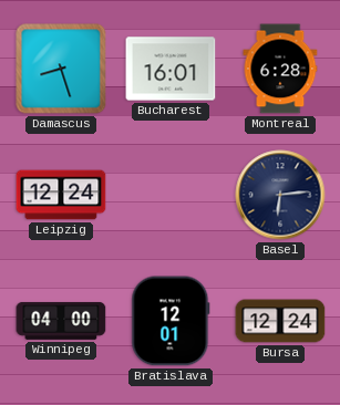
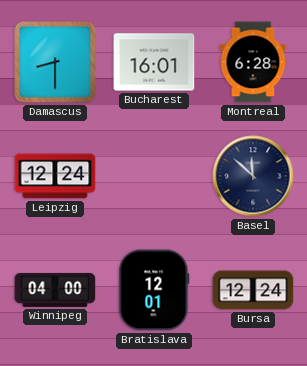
Damascus: 8:27 -> 8:30
Basel: 6:14 -> 11:52
